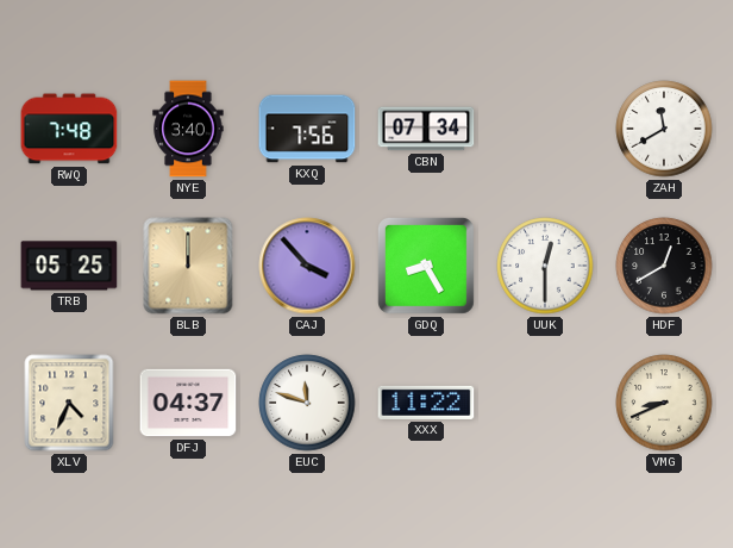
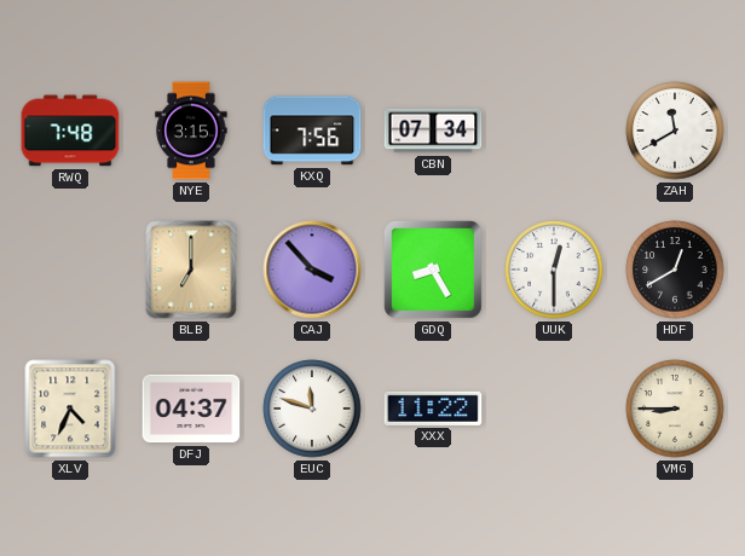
NYE: 3:40 -> 3:15
TRB: 05:25 -> none
BLB: 12:00 -> 7:00
VMG: 8:41 -> 8:45
